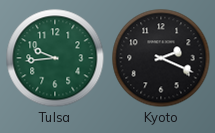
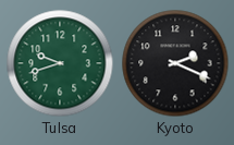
Tulsa: 9:44 -> 9:42
